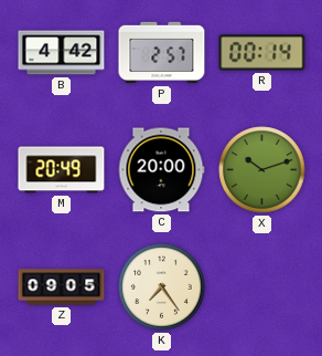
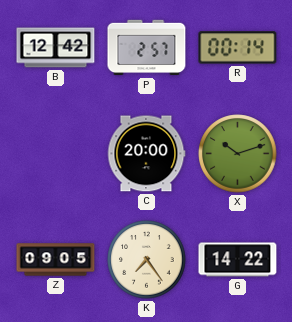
B: 4:42 -> 12:42
M: 20:49 -> none
G: none -> 14:22
